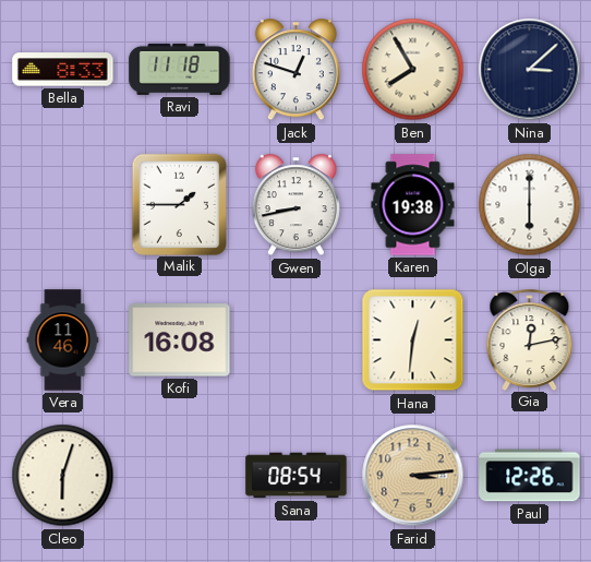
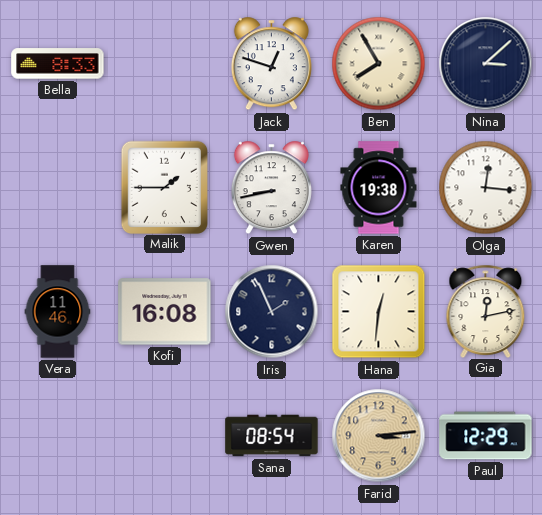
Ravi: 11:18 -> none
Olga: 6:00 -> 12:16
Iris: none -> 1:56
Cleo: 6:03 -> none
Paul: 12:26 -> 12:29
